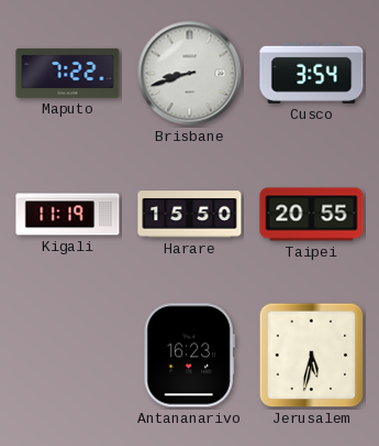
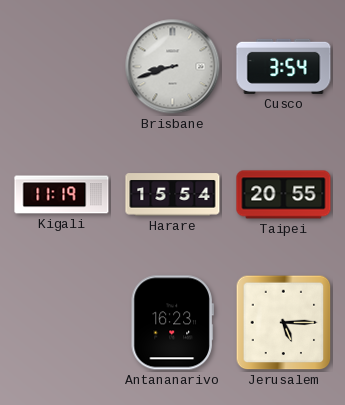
Maputo: 7:22 -> none
Harare: 15:50 -> 15:54
Jerusalem: 5:32 -> 5:15
